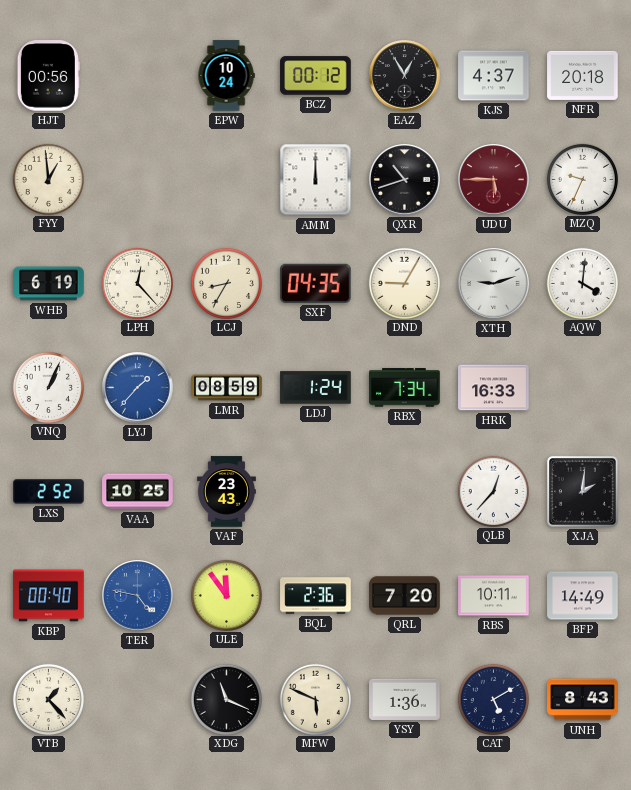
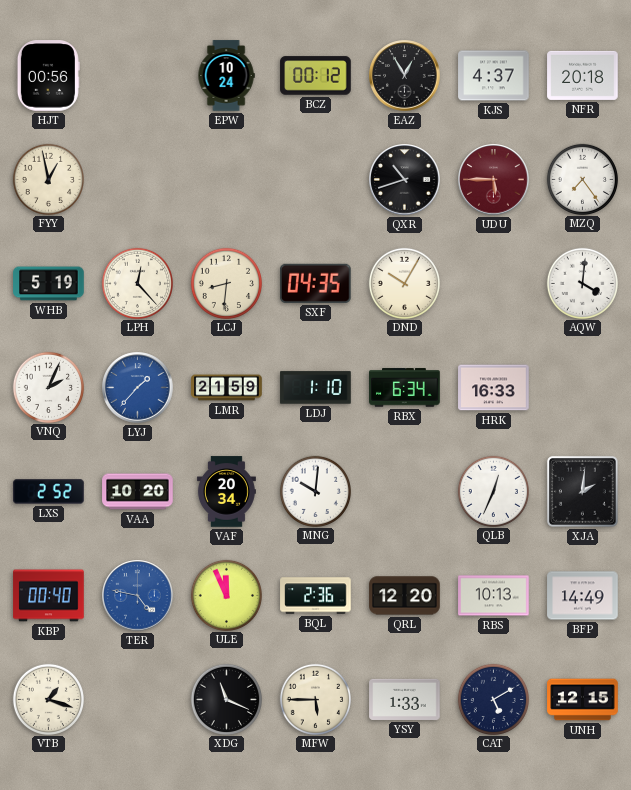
FYY: 12:59 -> 12:58
AMM: 12:00 -> none
MZQ: 9:34 -> 7:24
WHB: 6:19 -> 5:19
LCJ: 8:35 -> 8:31
DND: 9:05 -> 10:05
XTH: 9:12 -> none
VNQ: 1:04 -> 2:04
LMR: 08:59 -> 21:59
LDJ: 1:24 -> 1:10
RBX: 7:34 -> 6:34
VAA: 10:25 -> 10:20
VAF: 23:43 -> 20:34
MNG: none -> 10:01
QLB: 12:37 -> 12:34
ULE: 11:54 -> 11:56
QRL: 7:20 -> 12:20
RBS: 10:11 -> 10:13
VTB: 1:23 -> 1:18
MFW: 5:49 -> 5:45
YSY: 1:36 -> 1:33
UNH: 8:43 -> 12:15
